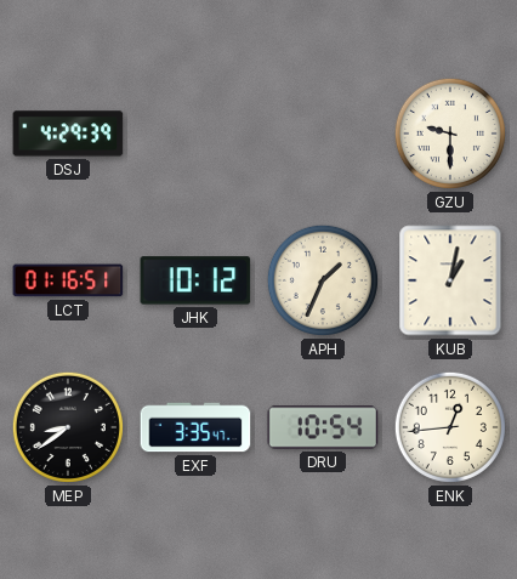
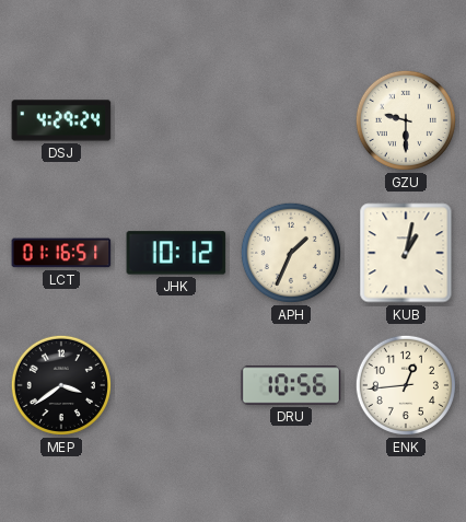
DSJ: 4:29:39 -> 4:29:24
MEP: 8:39 -> 3:39
EXF: 3:35 -> none
DRU: 10:54 -> 10:56
